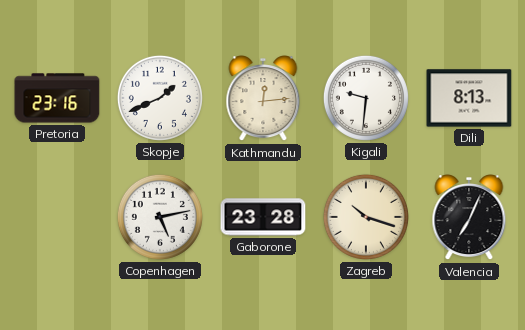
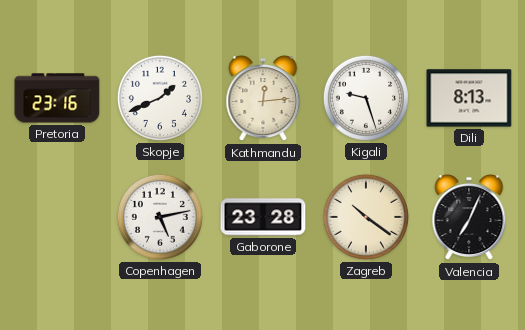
Kigali: 9:31 -> 9:27
Zagreb: 10:18 -> 10:21
